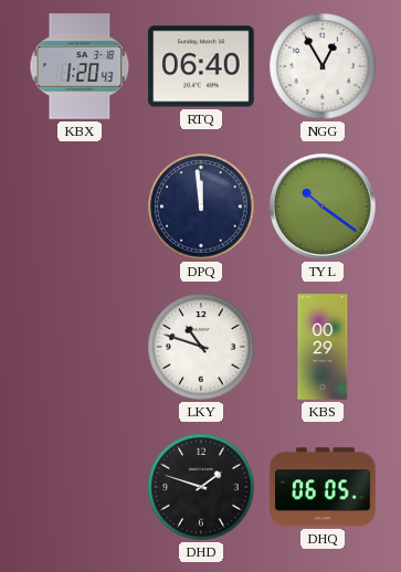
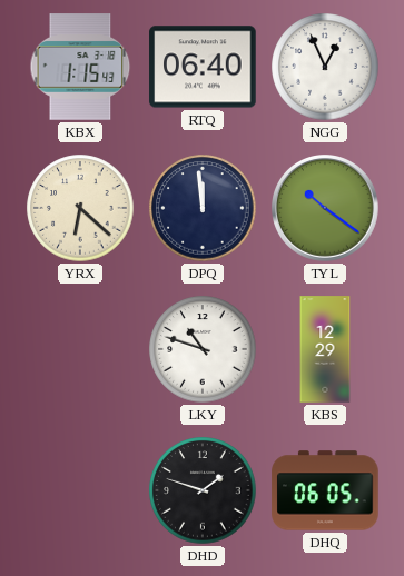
KBX: 1:20 -> 1:15
NGG: 12:55 -> 12:56
YRX: none -> 6:22
KBS: 00:29 -> 12:29
